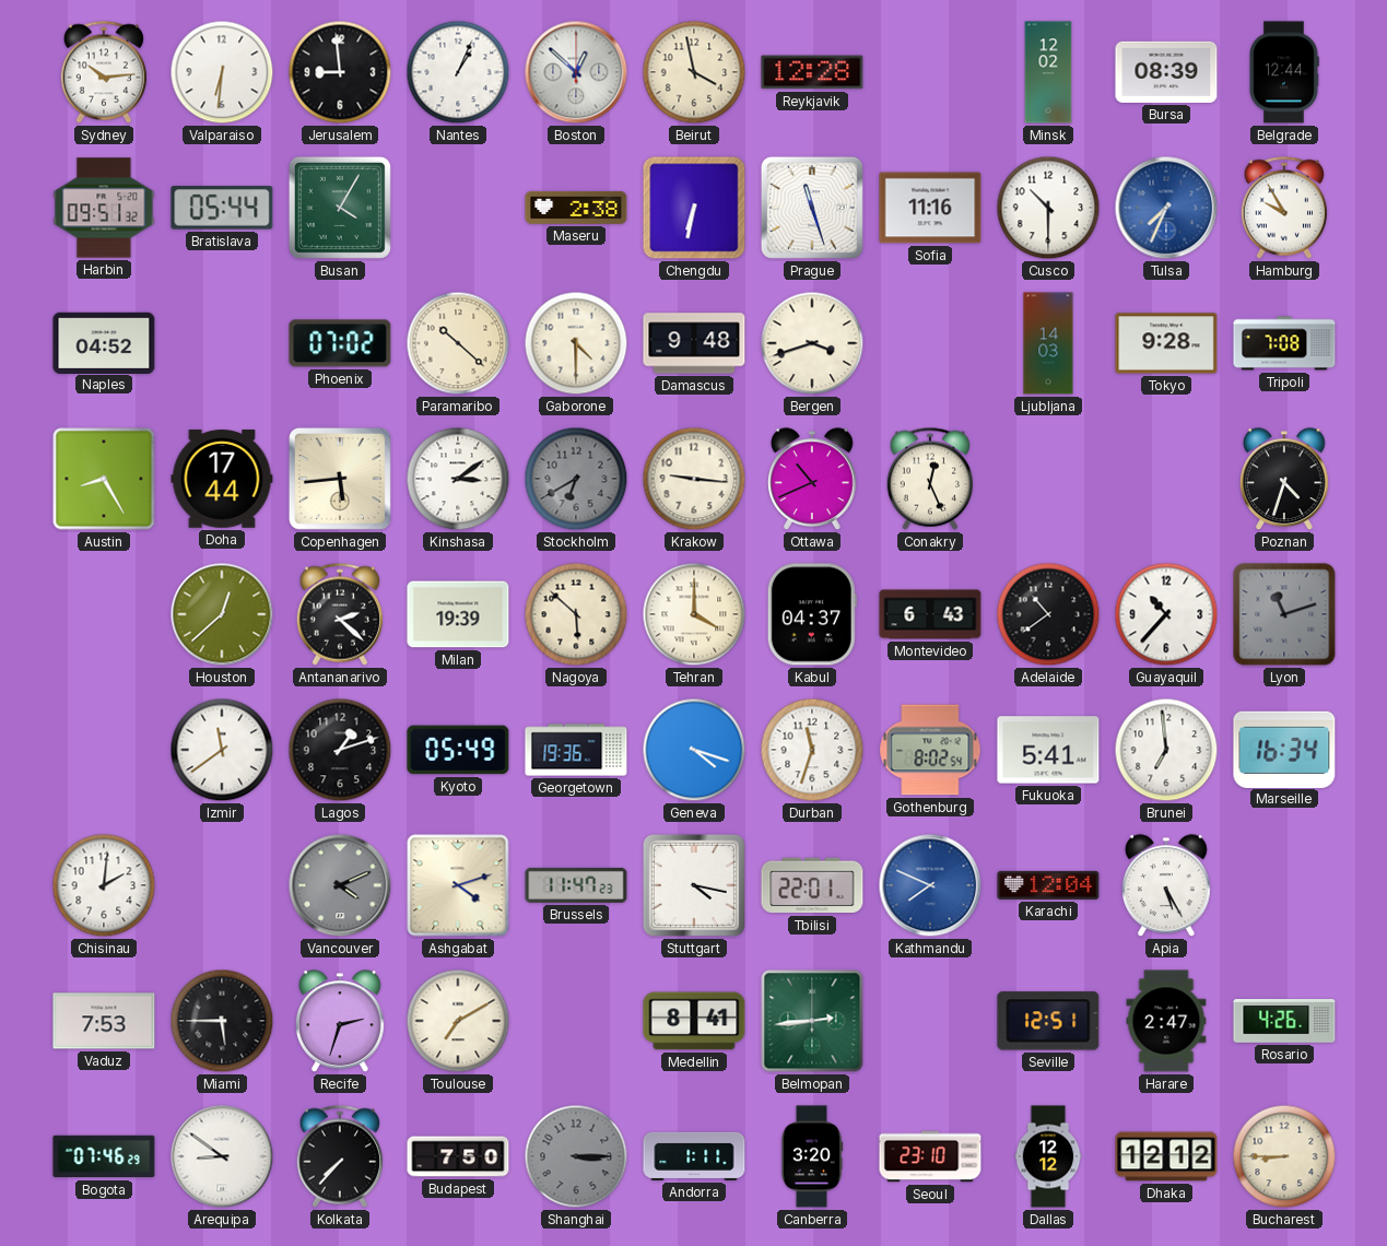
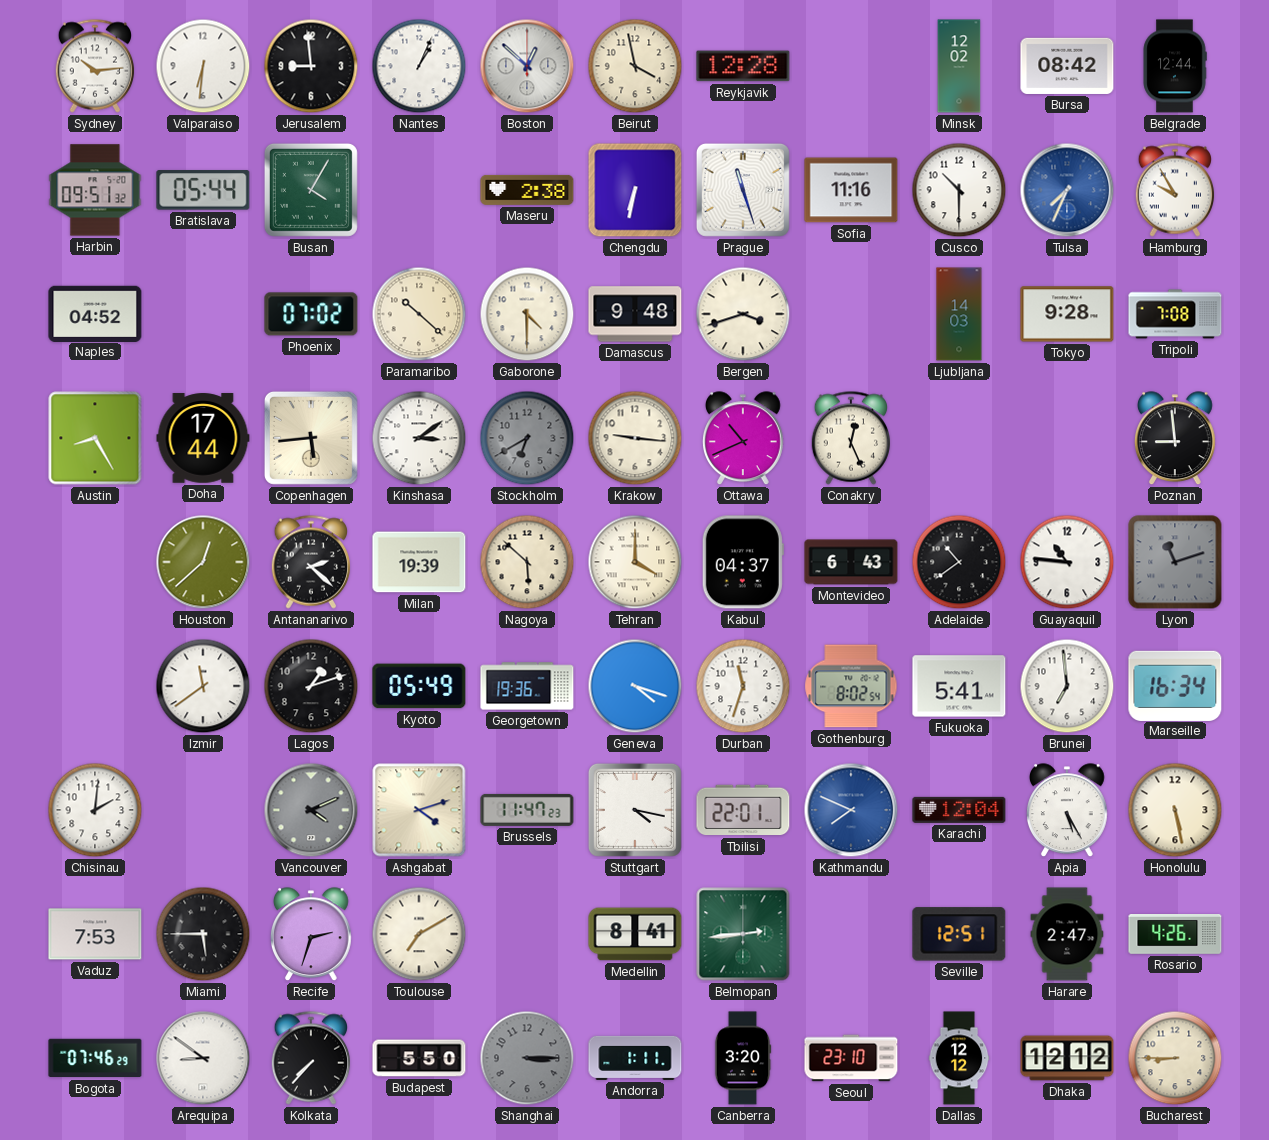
Bursa: 08:39 -> 08:42
Poznan: 4:33 -> 8:59
Guayaquil: 10:37 -> 10:46
Honolulu: none -> 5:28
Budapest: 7:50 -> 5:50
